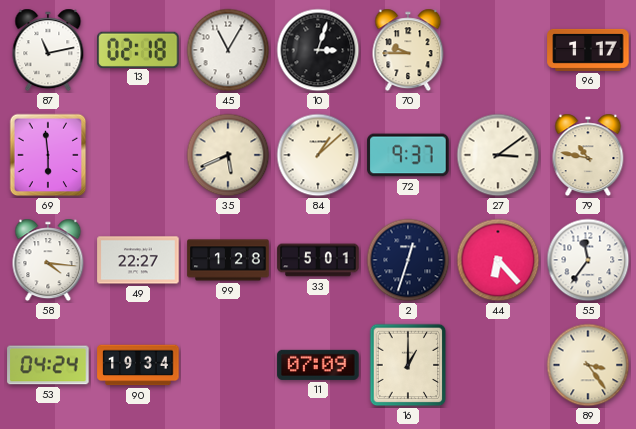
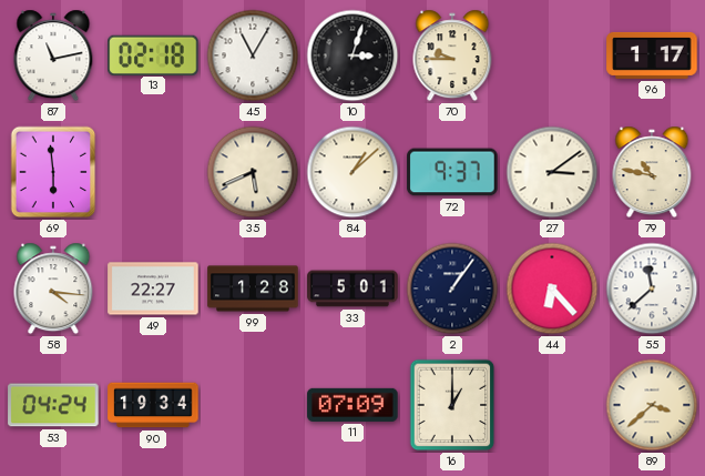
2: 12:33 -> 1:06
55: 11:36 -> 11:38
89: 3:24 -> 3:38
